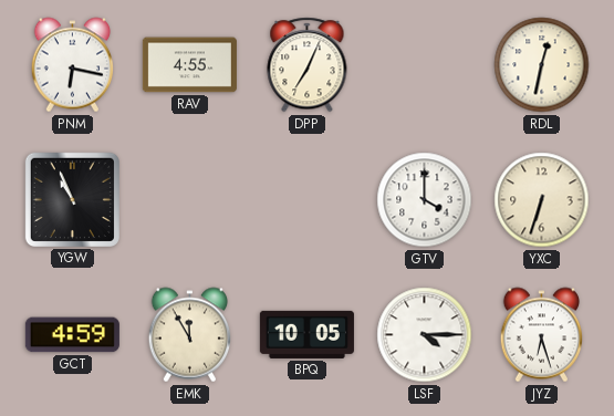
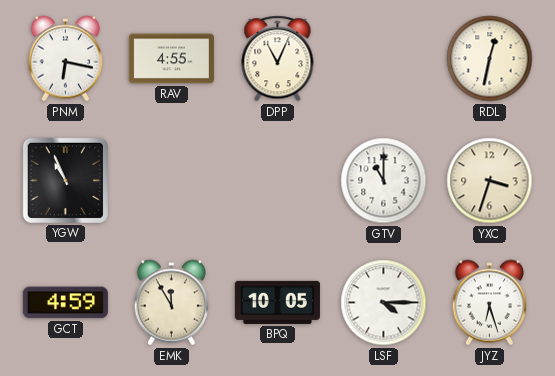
DPP: 7:04 -> 11:04
GTV: 4:00 -> 11:00
YXC: 6:33 -> 3:33
